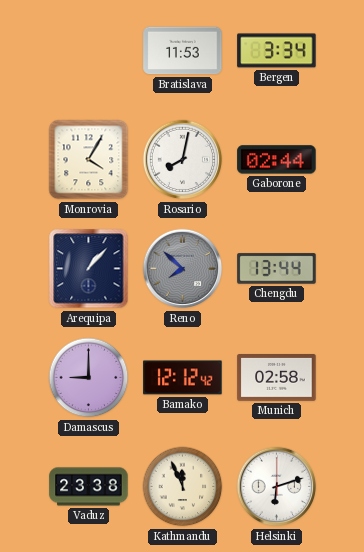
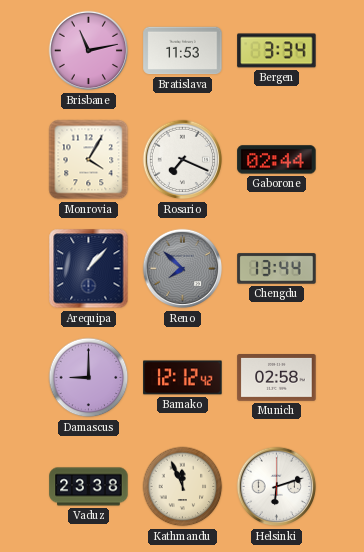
Brisbane: none -> 11:13
Rosario: 8:02 -> 7:19
